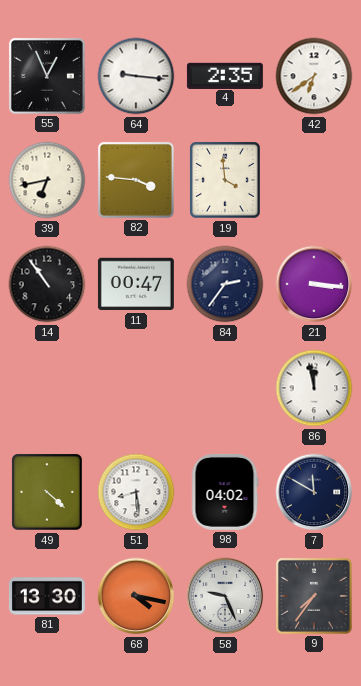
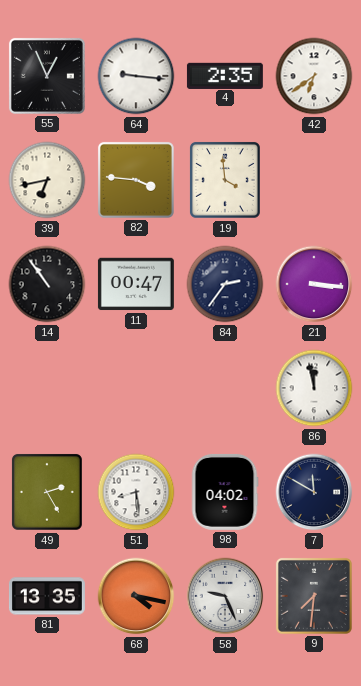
49: 4:22 -> 2:25
81: 13:30 -> 13:35
9: 7:36 -> 7:31
